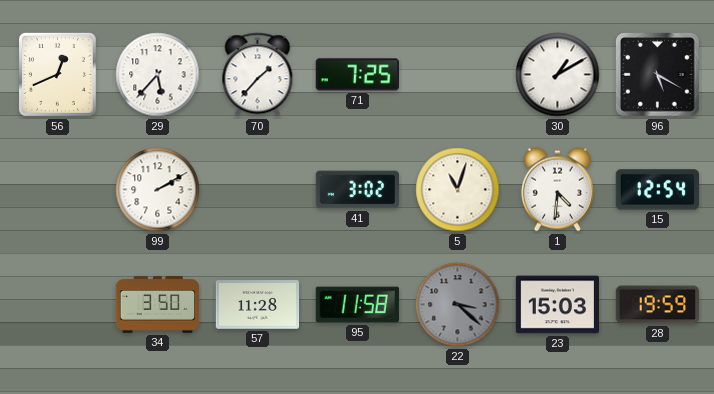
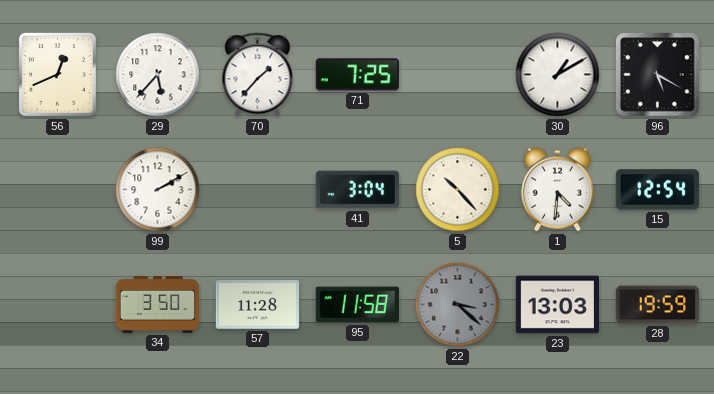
41: 3:02 -> 3:04
5: 11:03 -> 10:23
23: 15:03 -> 13:03
